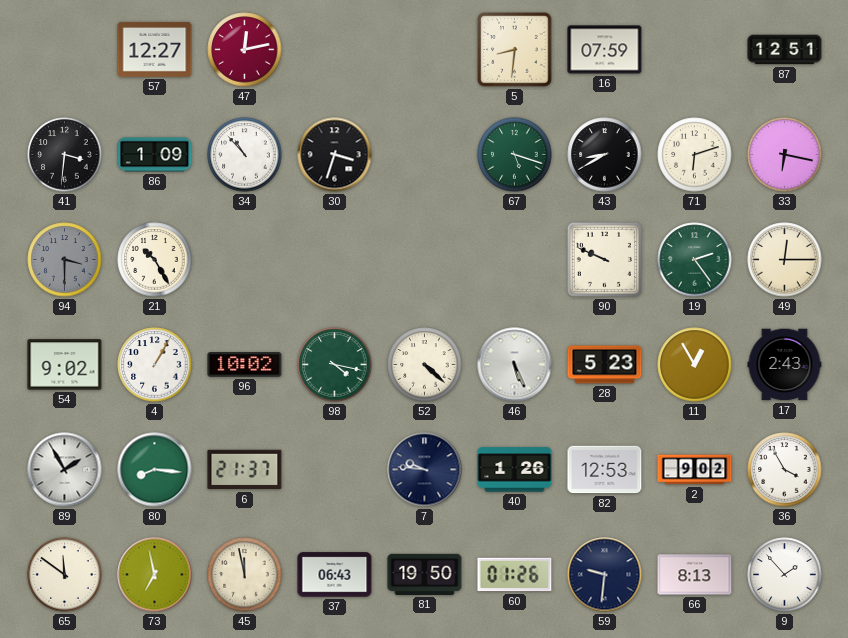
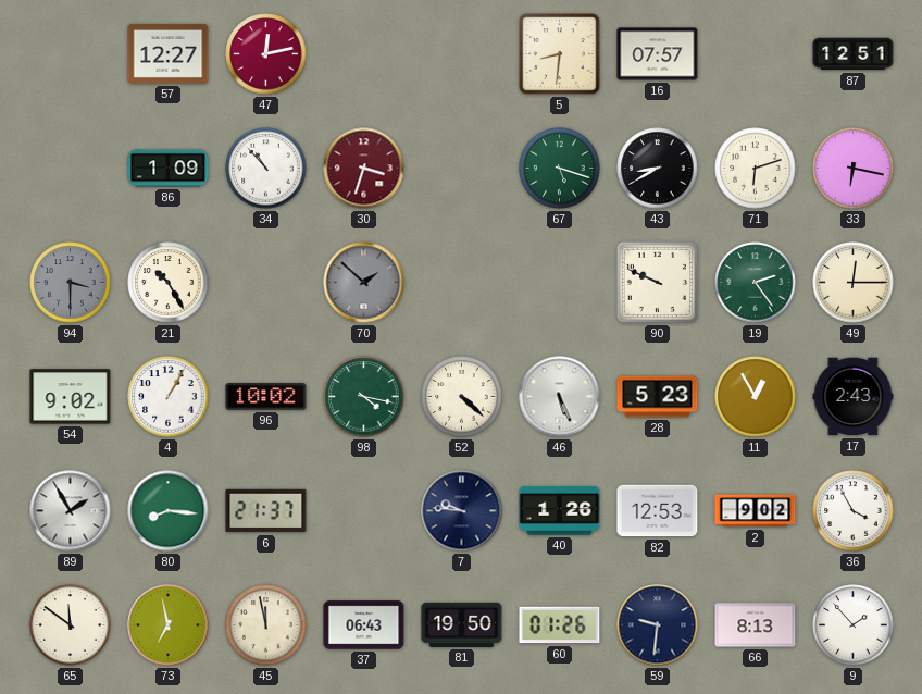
16: 07:59 -> 07:57
41: 3:31 -> none
30 dial: black -> burgundy
70: none -> 1:52
